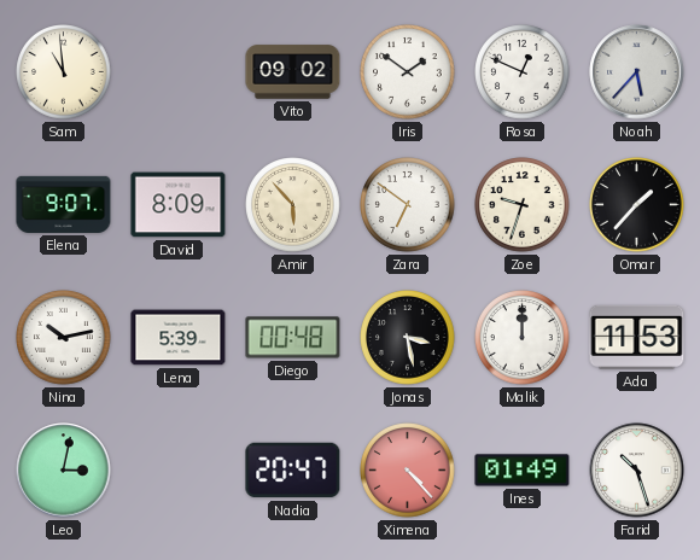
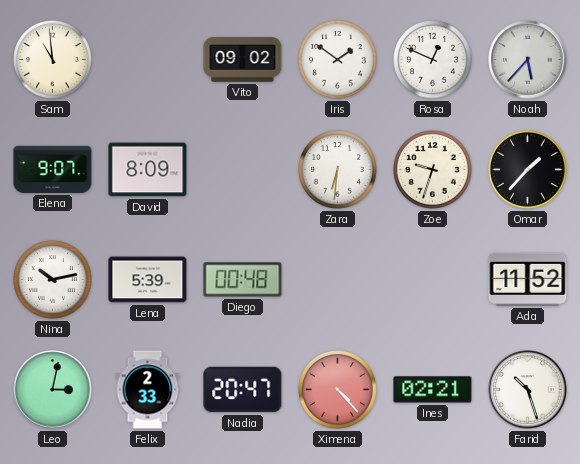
Amir: 5:53 -> none
Zara: 6:51 -> 6:31
Jonas: 3:28 -> none
Malik: 12:00 -> none
Ada: 11:53 -> 11:52
Felix: none -> 2:33
Ines: 01:49 -> 02:21
